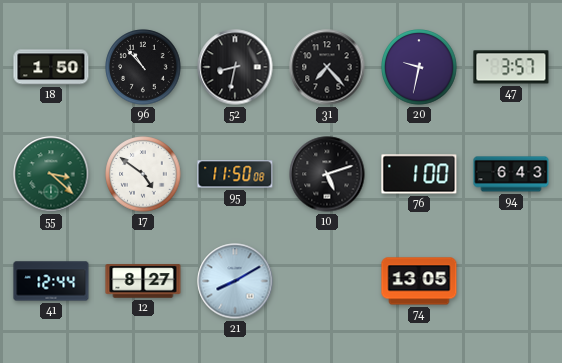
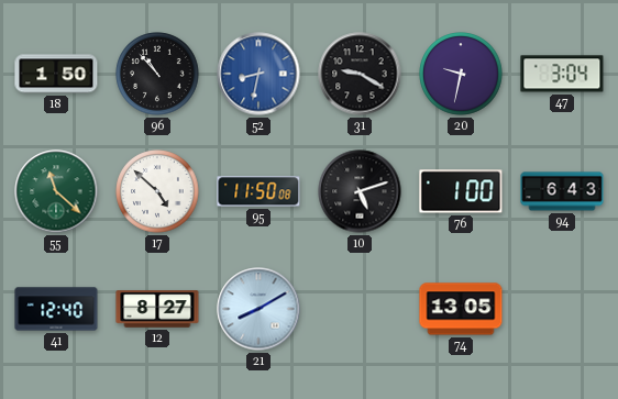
52 dial: black -> blue
31: 7:23 -> 9:20
47: 3:57 -> 3:04
55: 3:22 -> 11:22
17: 4:51 -> 4:52
41: 12:44 -> 12:40
